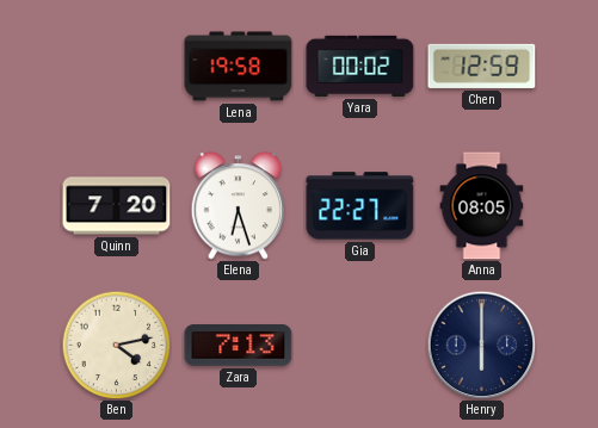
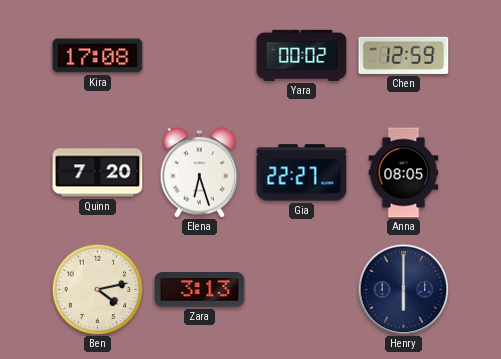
Kira: none -> 17:08
Lena: 19:58 -> none
Zara: 7:13 -> 3:13
